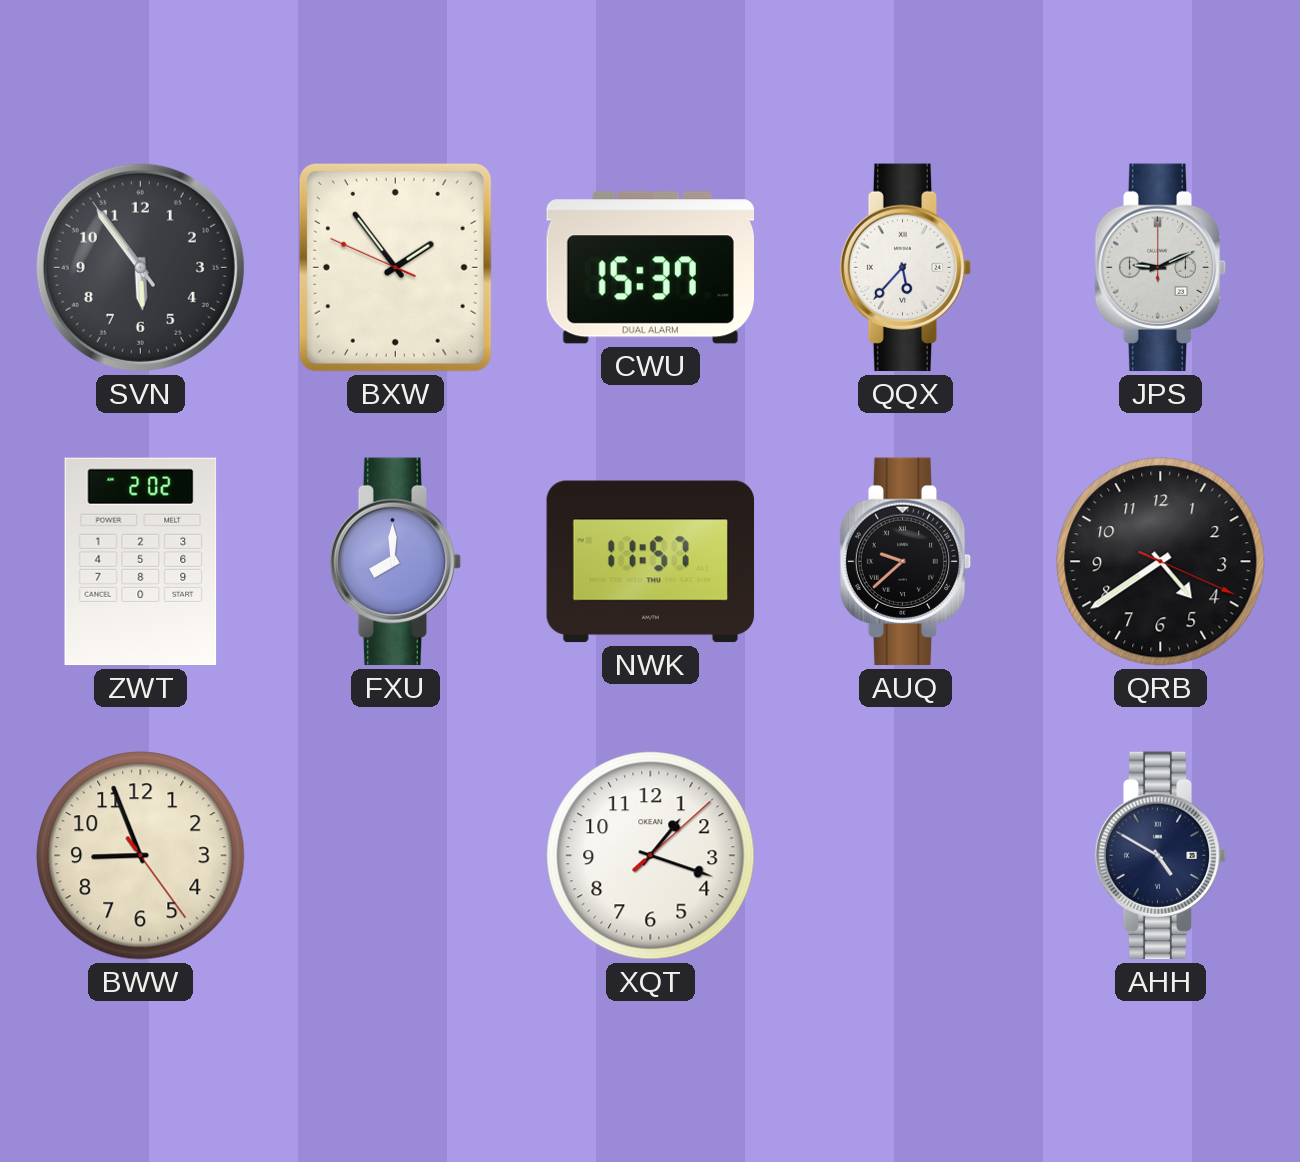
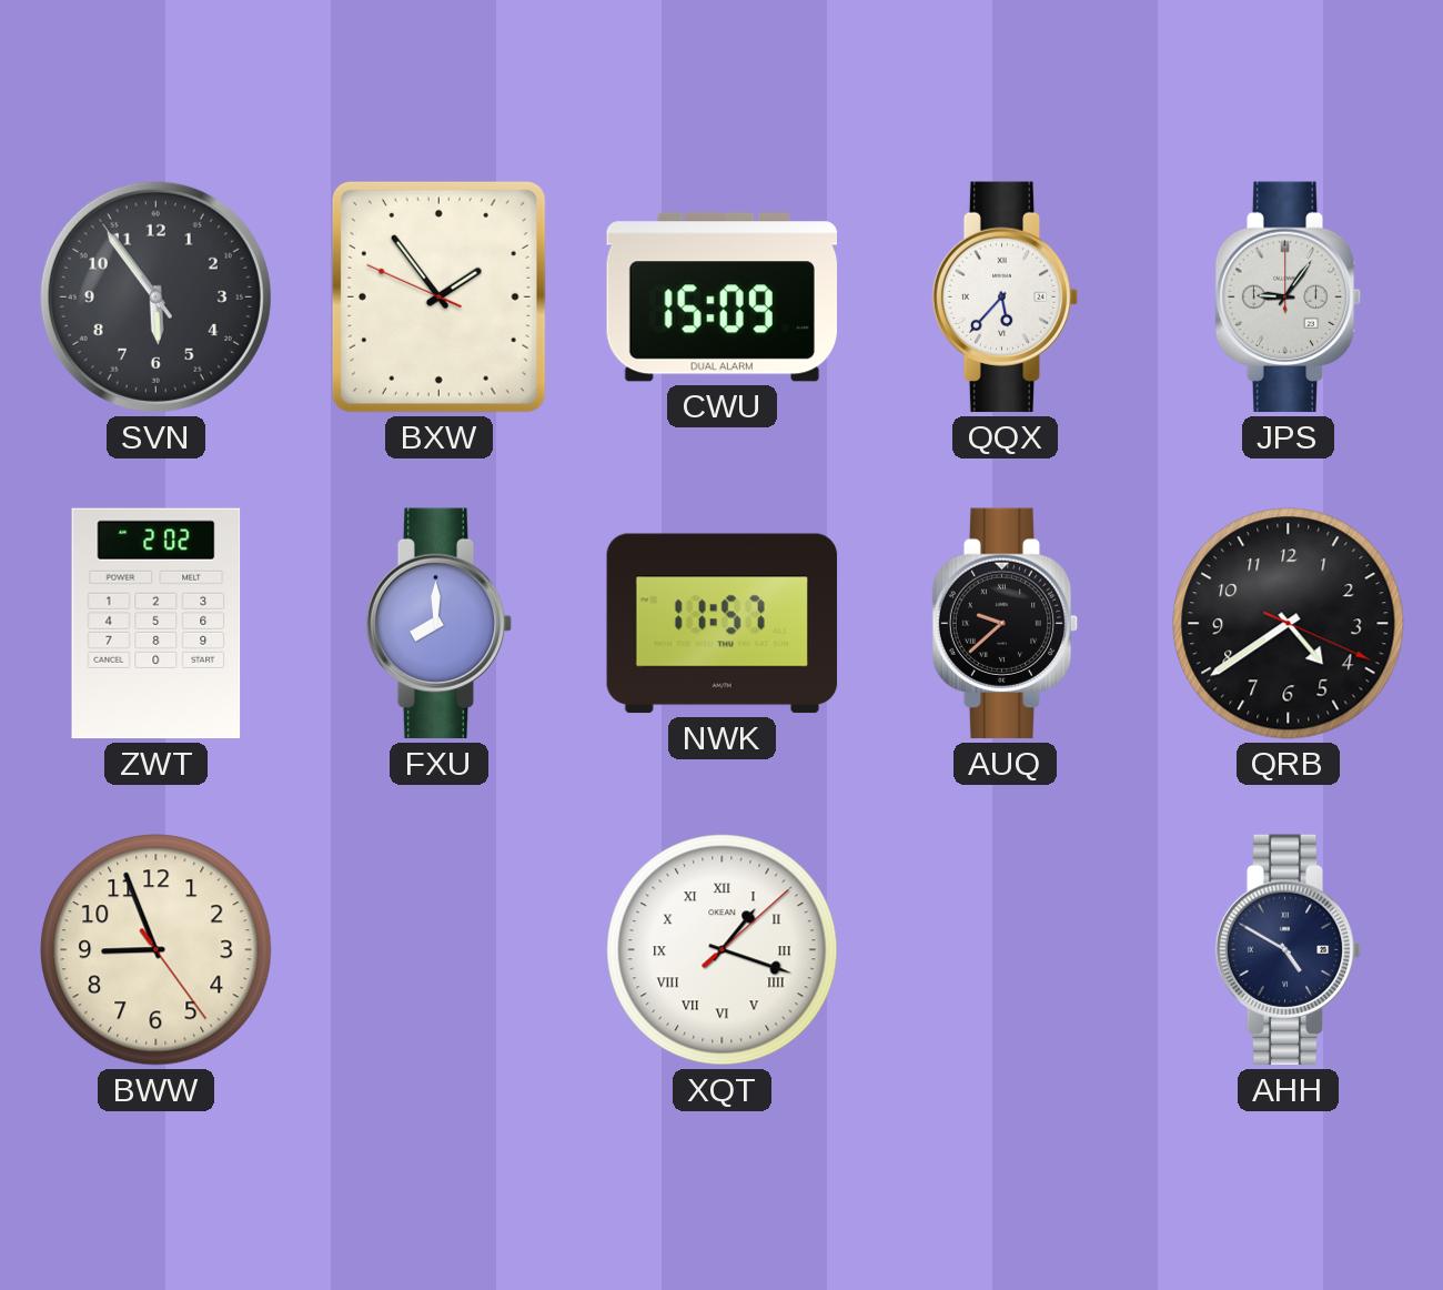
CWU: 15:37 -> 15:09
JPS: 9:11 -> 9:06
XQT numerals: Arabic -> Roman
